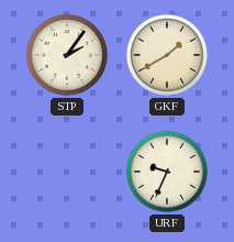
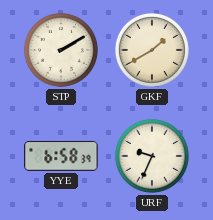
STP: 2:06 -> 2:10
YYE: none -> 6:58
